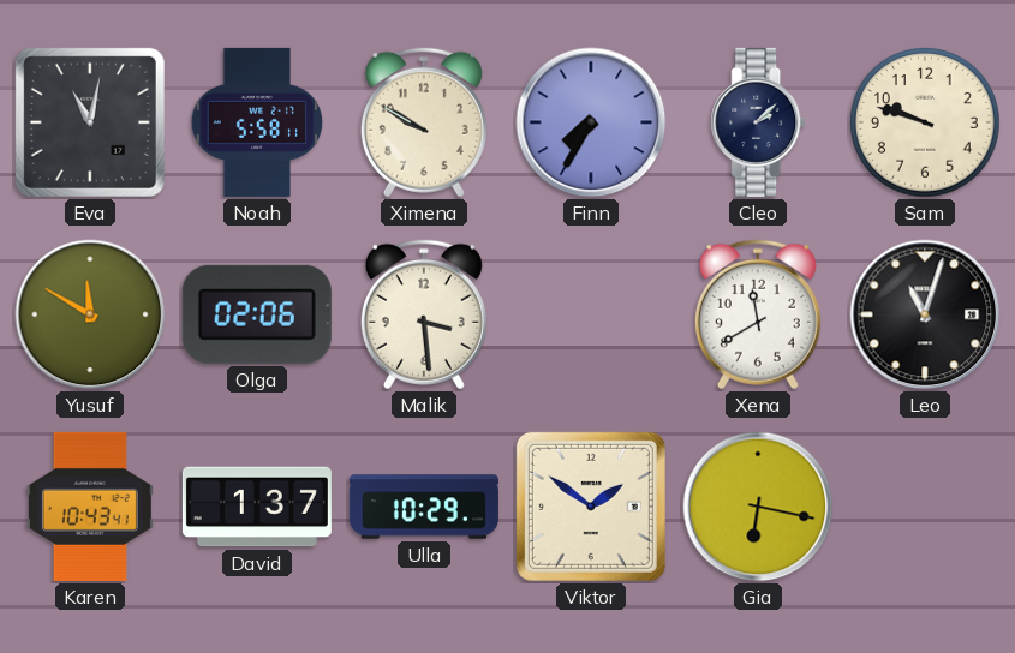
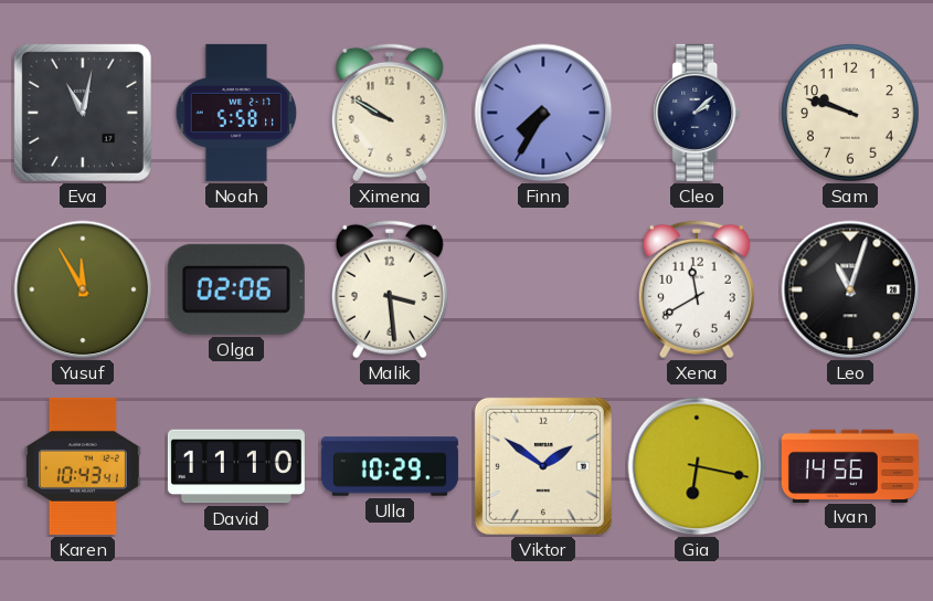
Yusuf: 11:50 -> 11:55
David: 1:37 -> 11:10
Ivan: none -> 14:56
